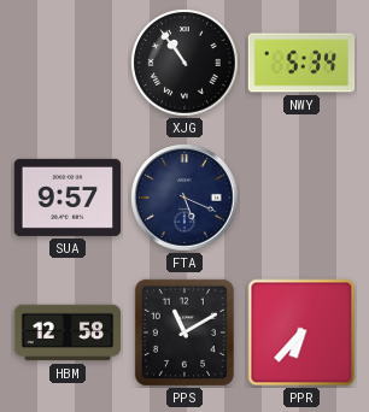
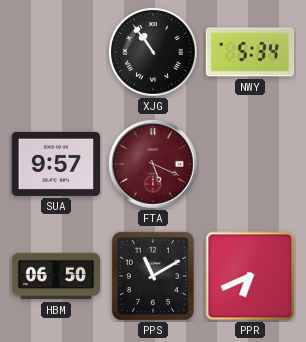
FTA dial: navy -> burgundy
HBM: 12:58 -> 06:50
PPR: 6:37 -> 6:41
